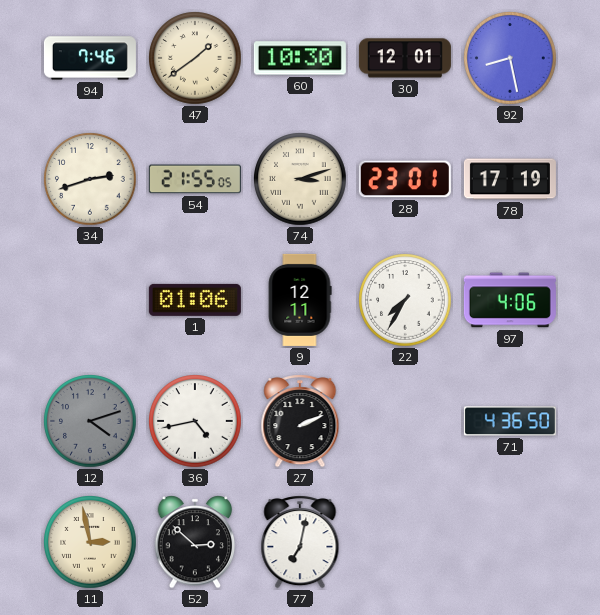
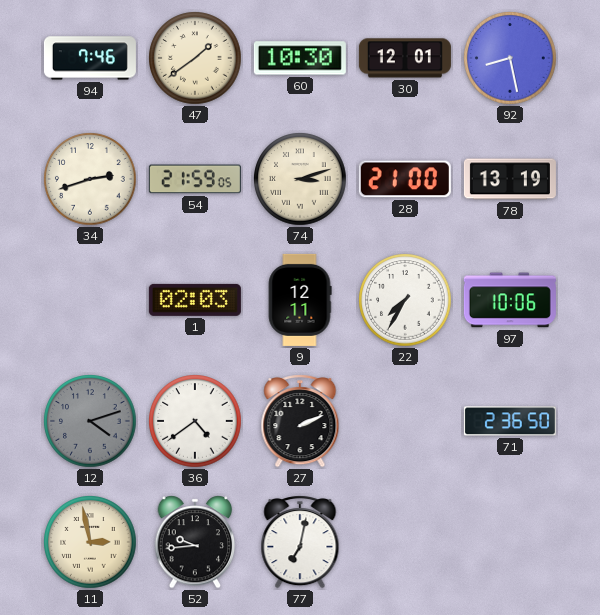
54: 21:55 -> 21:59
28: 23:01 -> 21:00
78: 17:19 -> 13:19
1: 01:06 -> 02:03
97: 4:06 -> 10:06
36: 4:43 -> 4:39
71: 4:36 -> 2:36
52: 2:52 -> 9:44
